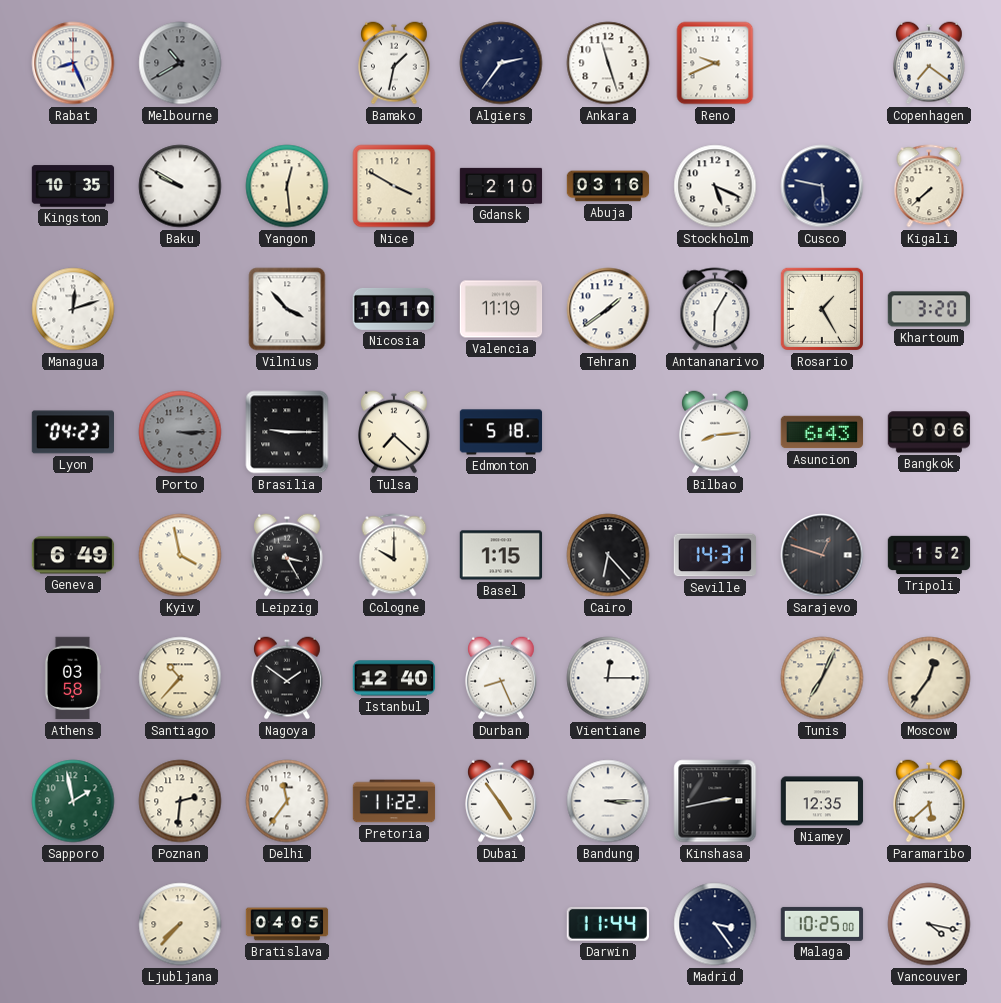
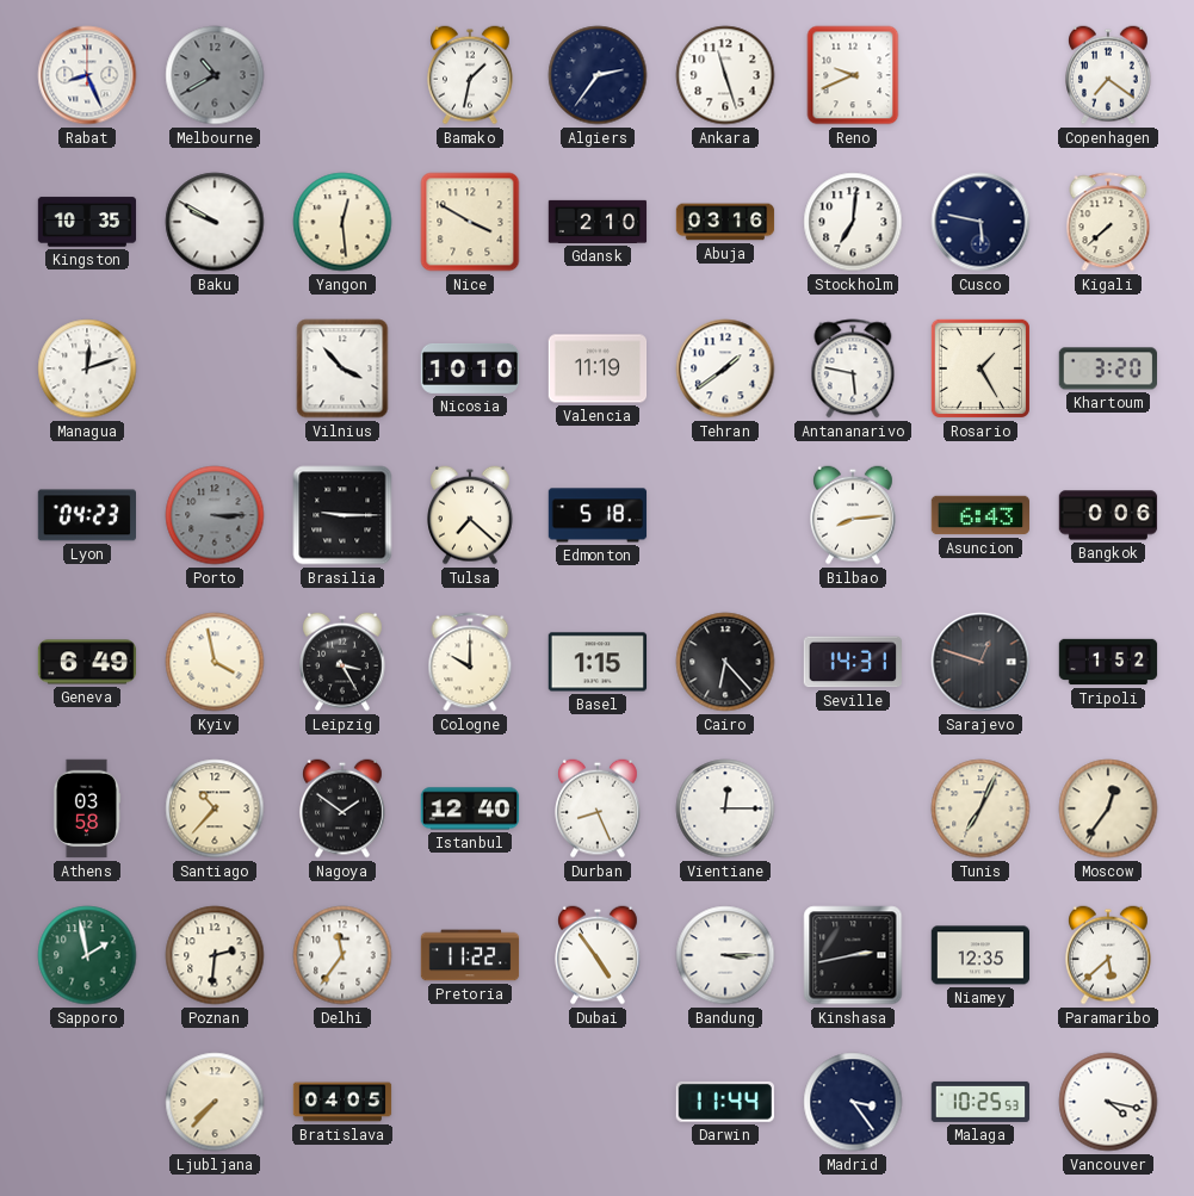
Stockholm: 5:19 -> 7:01
Antananarivo: 6:05 -> 5:47
Malaga: 10:25:00 -> 10:25:53
